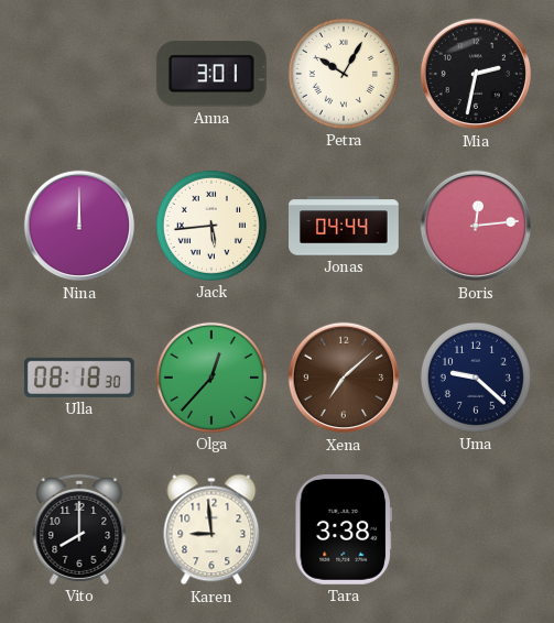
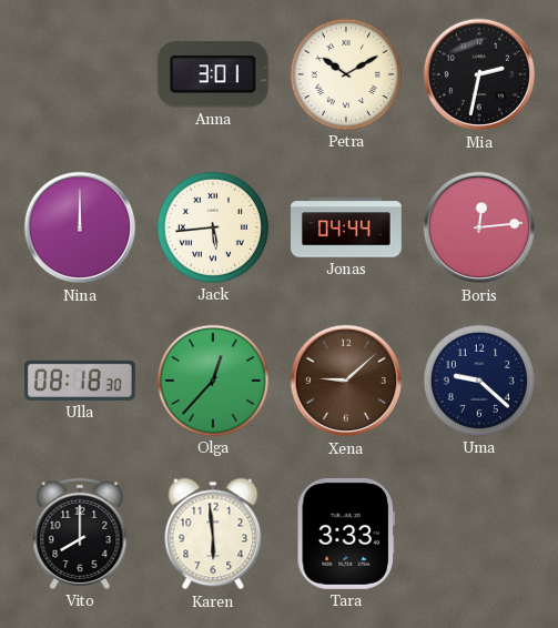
Petra: 10:05 -> 10:10
Xena: 7:08 -> 9:08
Karen: 8:59 -> 5:59
Tara: 3:38 -> 3:33
